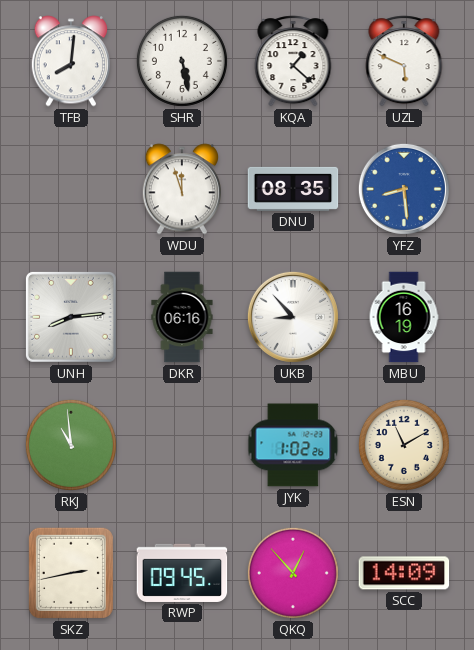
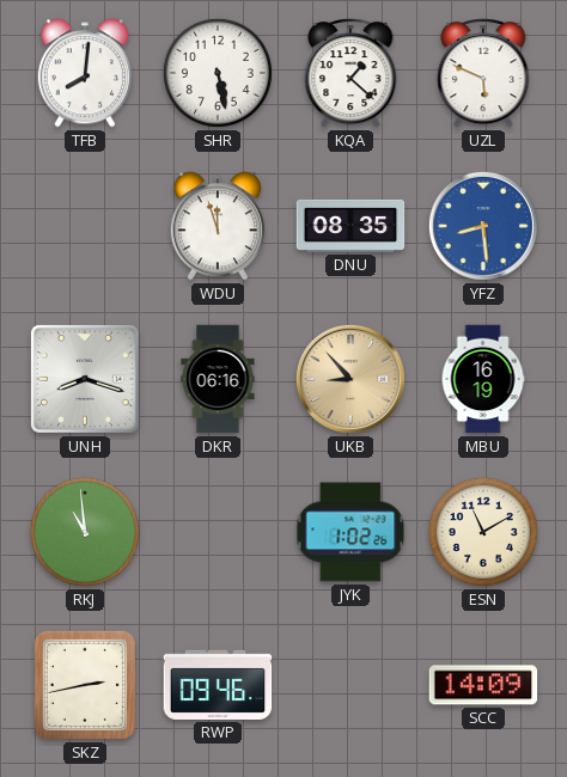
UNH: 8:14 -> 8:18
UKB dial: white -> champagne
RWP: 09:45 -> 09:46
QKQ: 12:53 -> none
